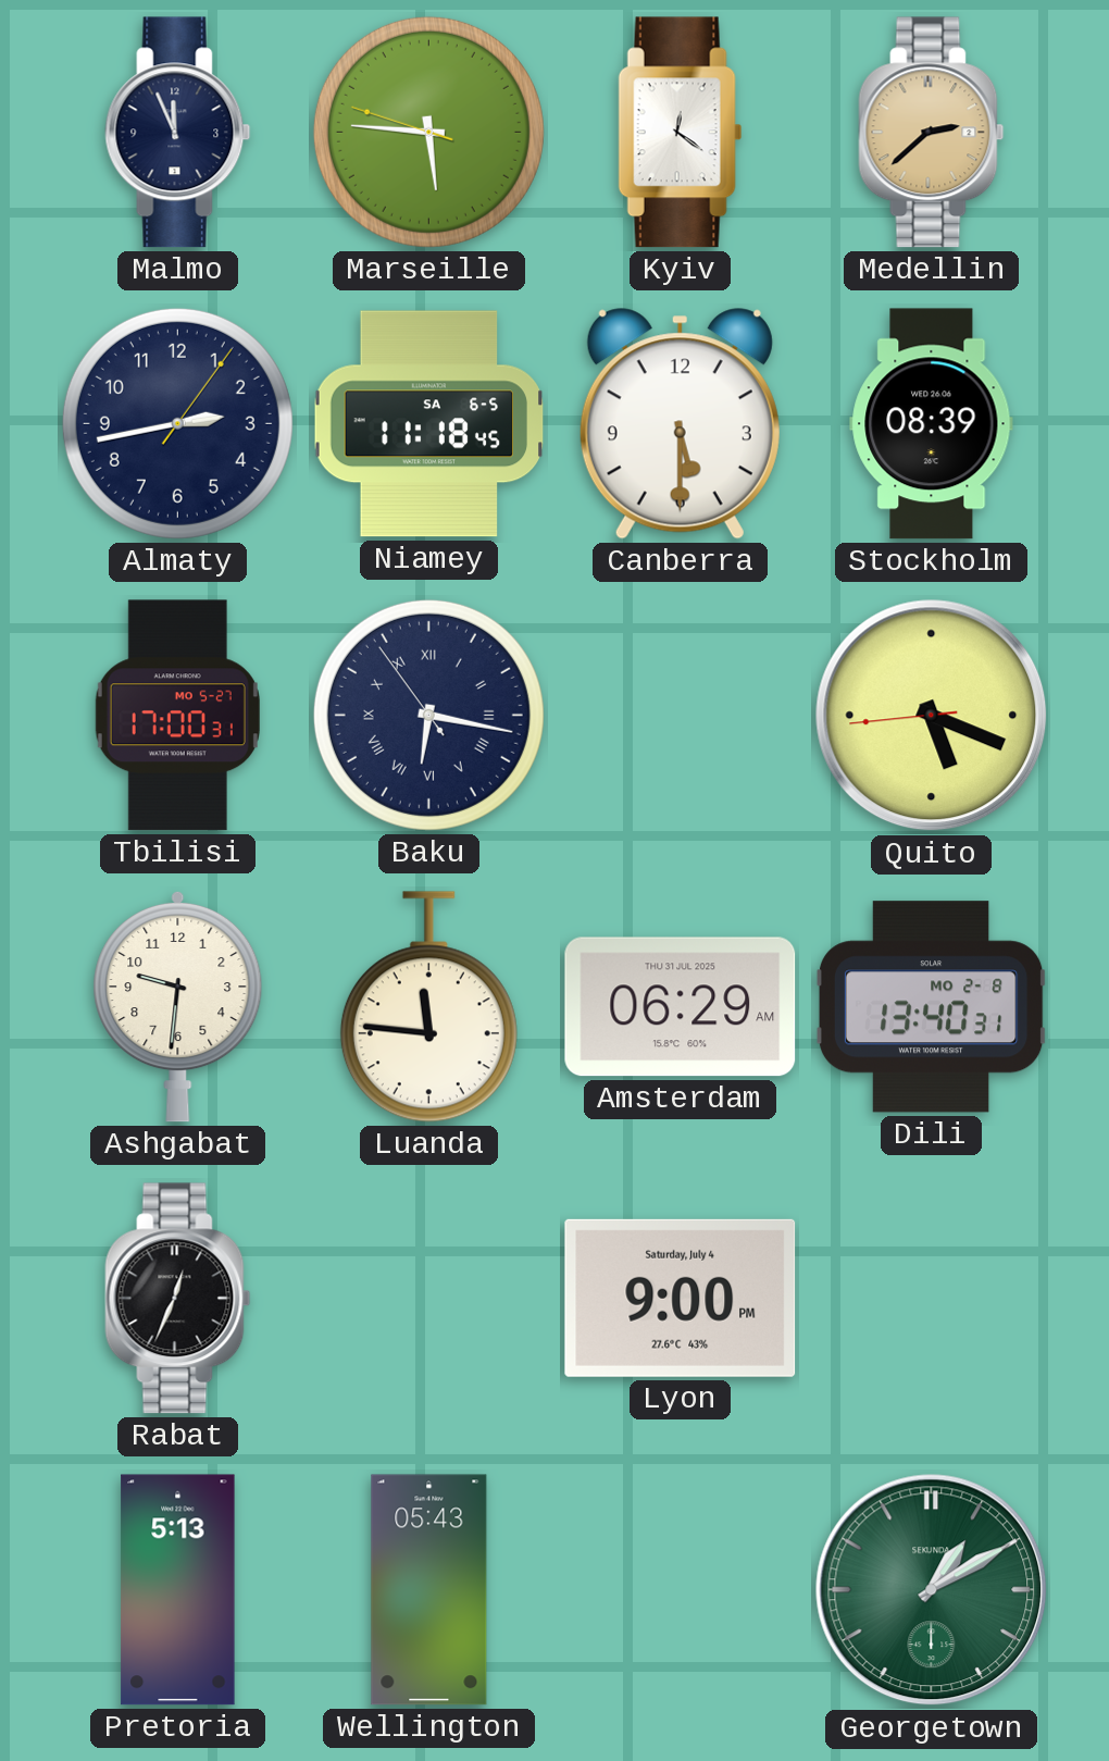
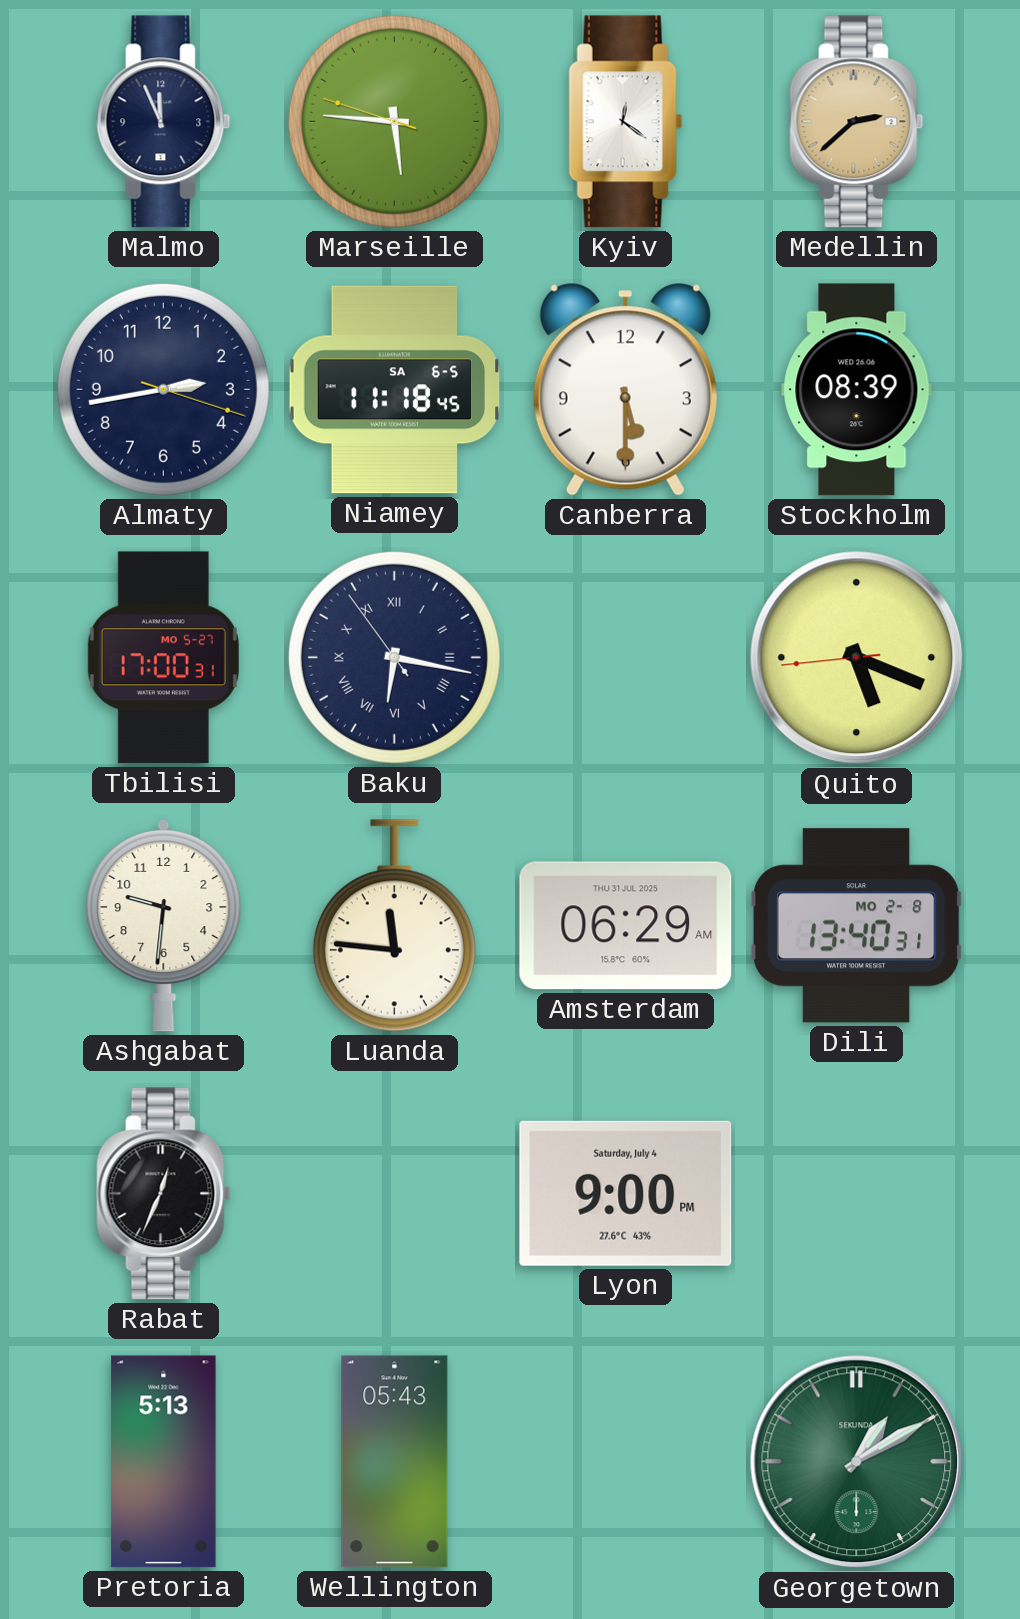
Almaty: 2:43:06 -> 2:43:18
